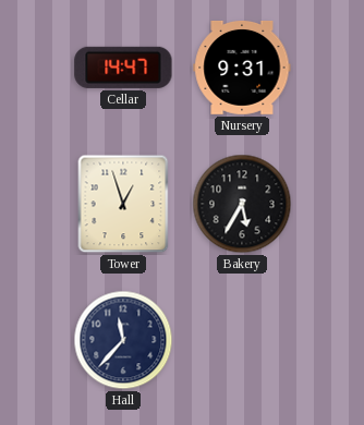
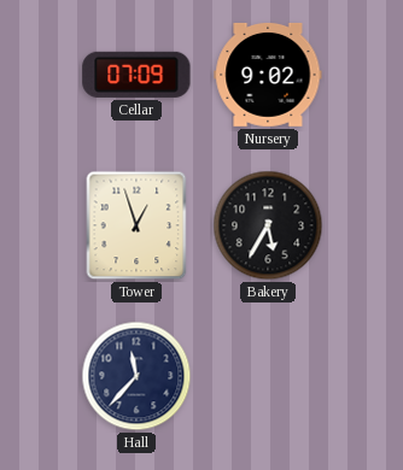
Cellar: 14:47 -> 07:09
Nursery: 9:31 -> 9:02
